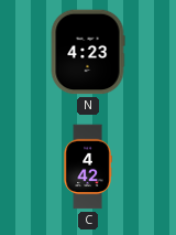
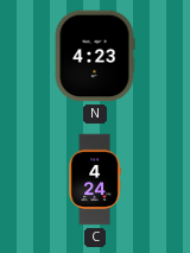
C: 4:42 -> 4:24
